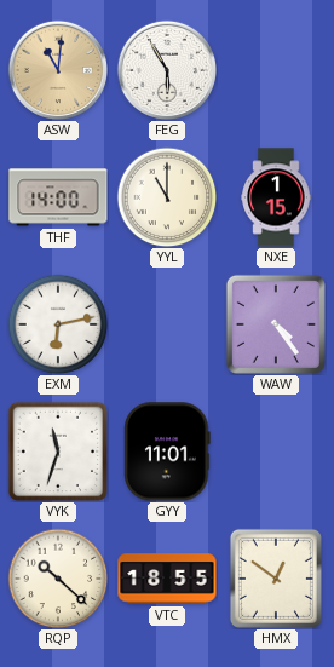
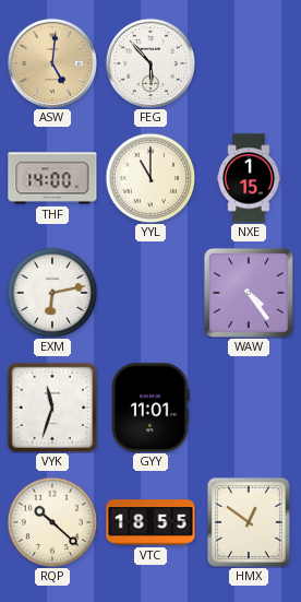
ASW: 11:01 -> 5:01
FEG: 5:55 -> 5:53
